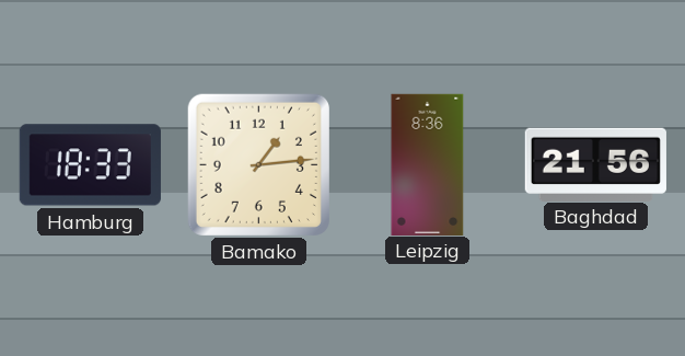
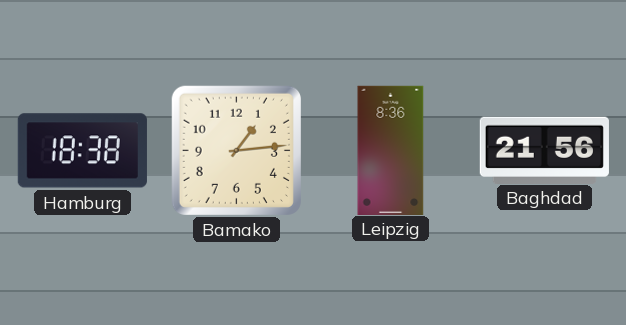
Hamburg: 18:33 -> 18:38
